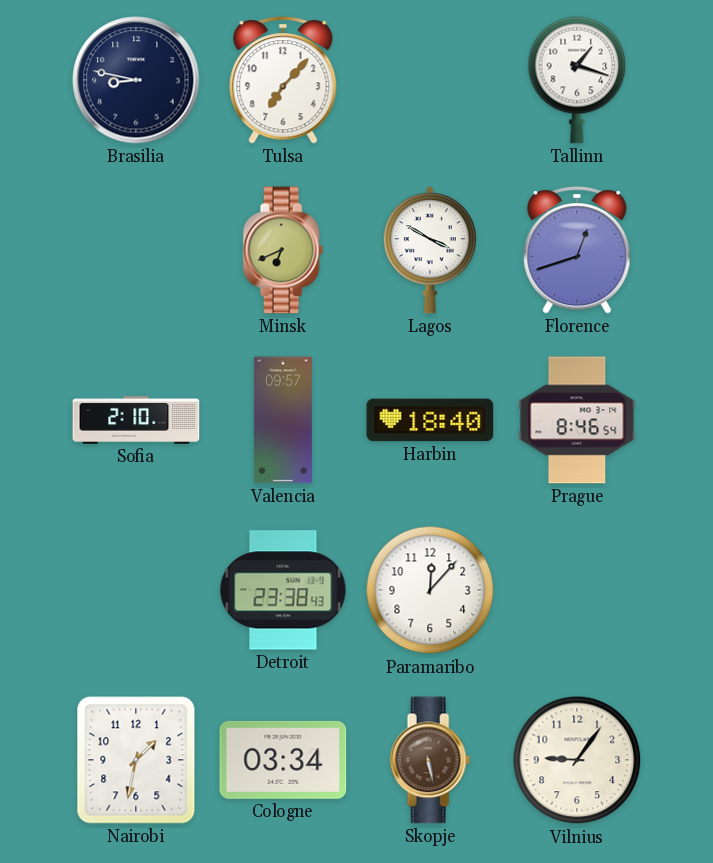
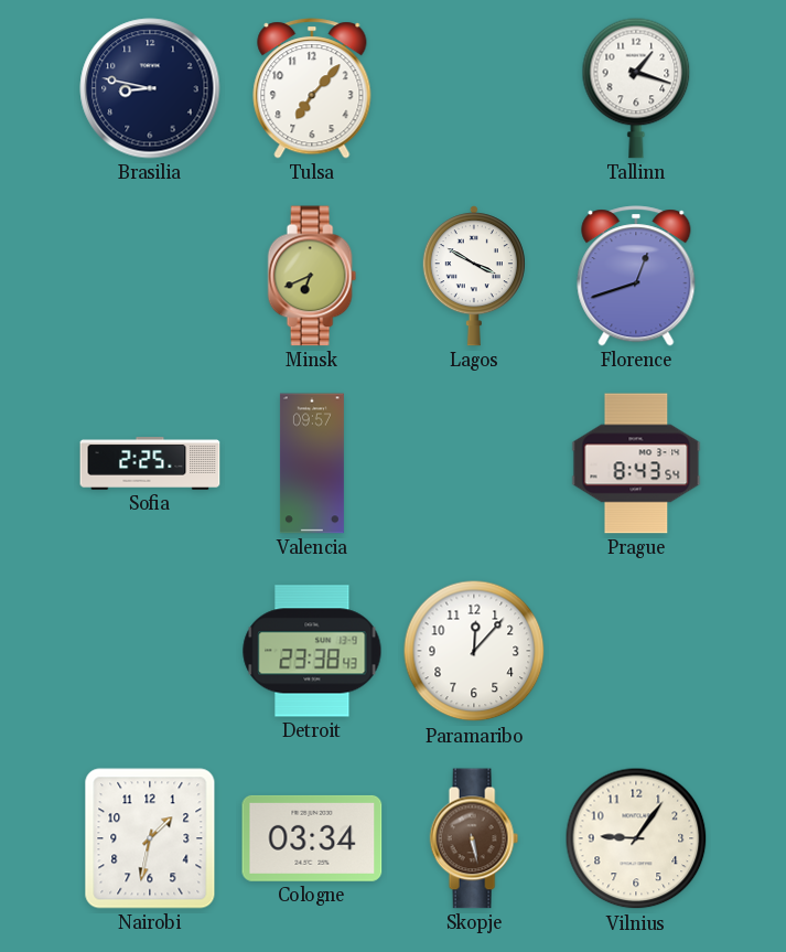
Sofia: 2:10 -> 2:25
Harbin: 18:40 -> none
Prague: 8:46 -> 8:43
